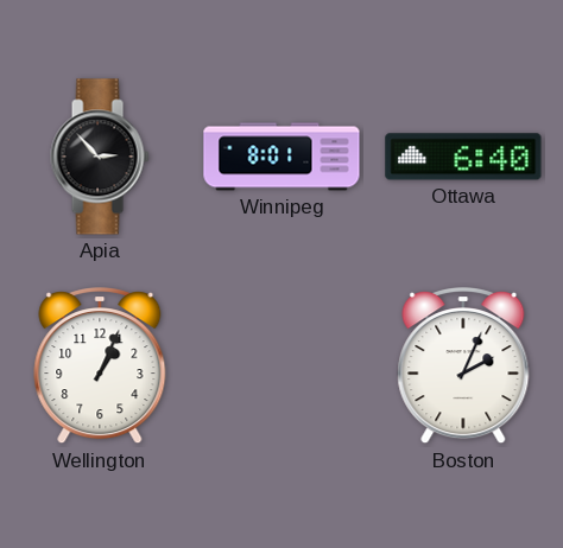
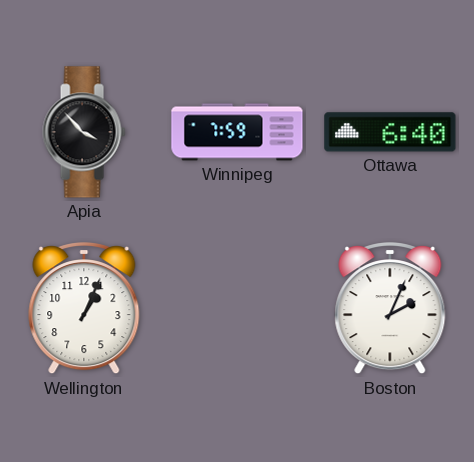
Apia: 2:53 -> 3:53
Winnipeg: 8:01 -> 7:59
